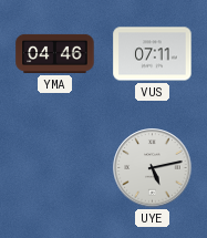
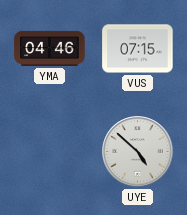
VUS: 07:11 -> 07:15
UYE: 5:13 -> 4:52
